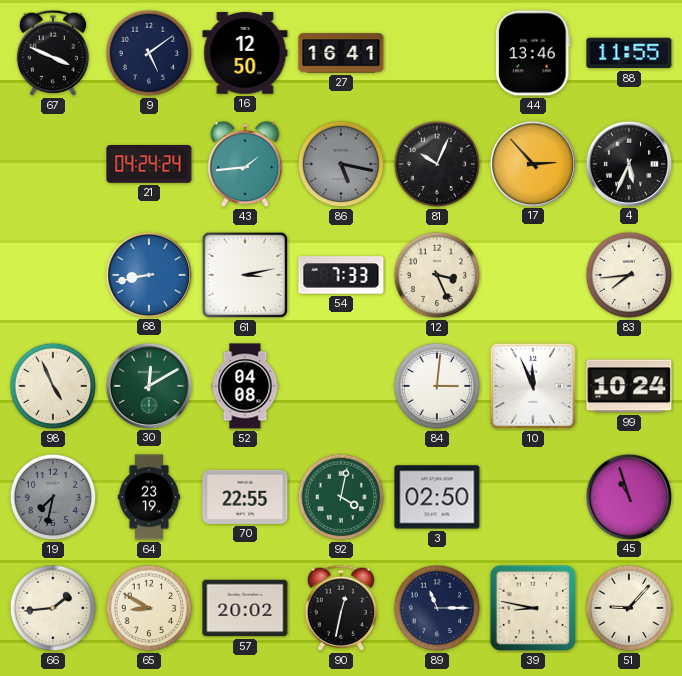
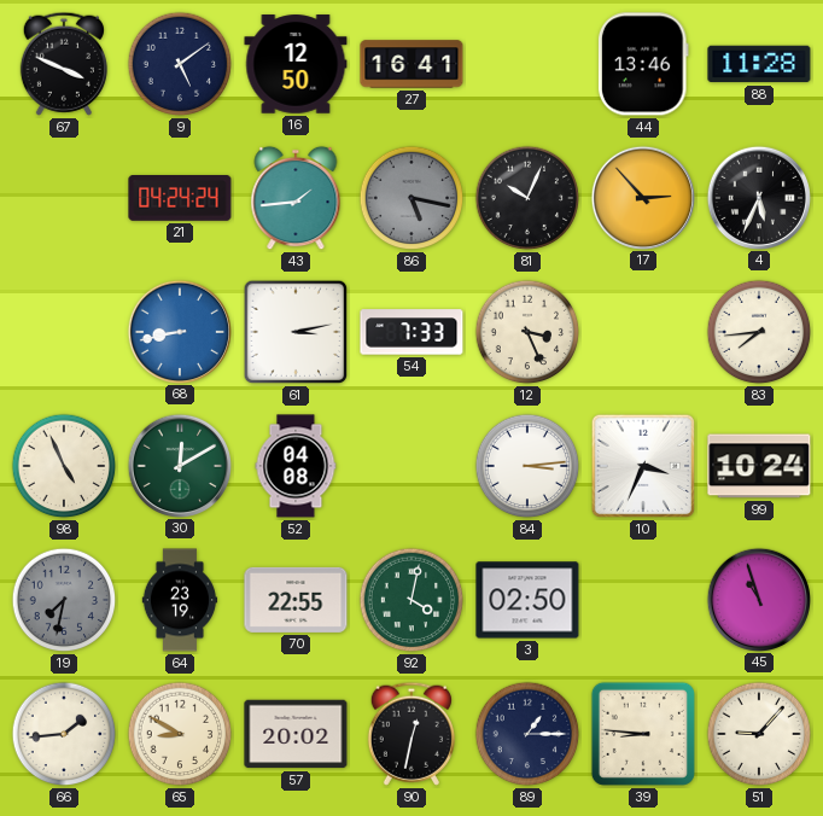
88: 11:55 -> 11:28
84: 3:01 -> 3:14
10: 11:56 -> 3:34
89: 11:15 -> 1:15
39: 8:47 -> 8:46
